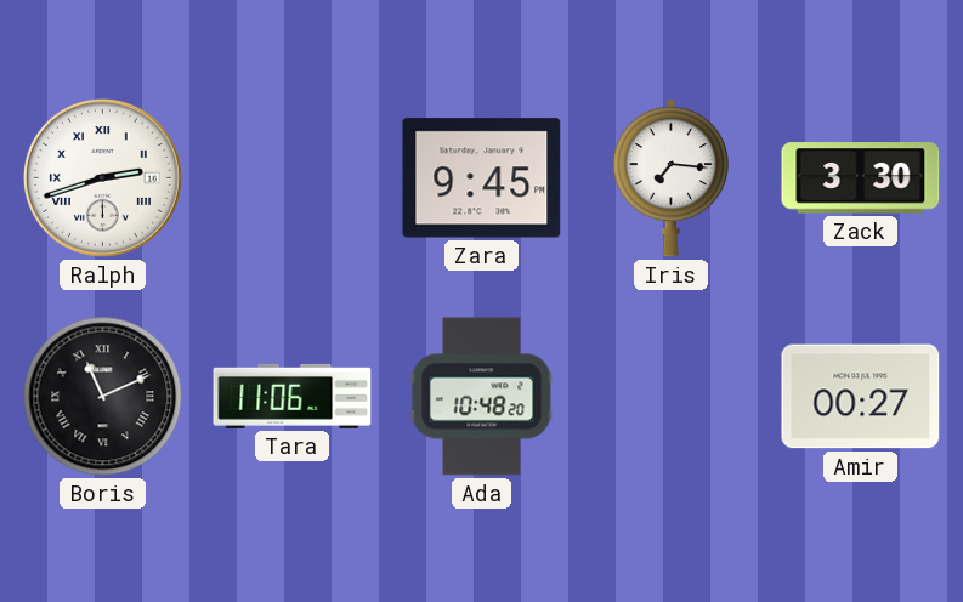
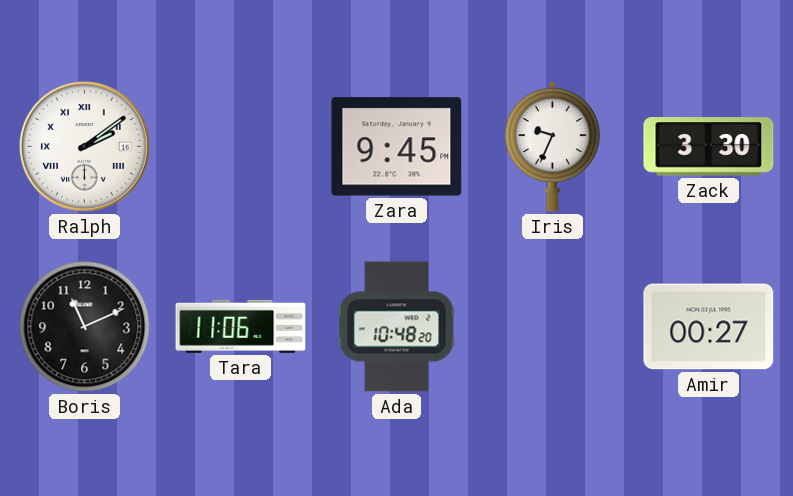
Ralph: 2:42 -> 2:09
Iris: 7:16 -> 9:34
Boris numerals: Roman -> Arabic
